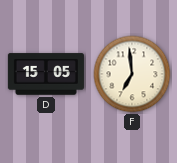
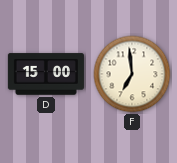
D: 15:05 -> 15:00
